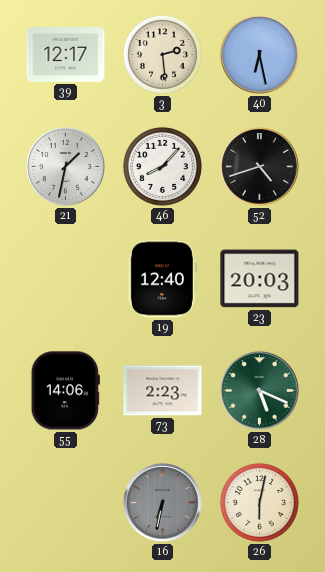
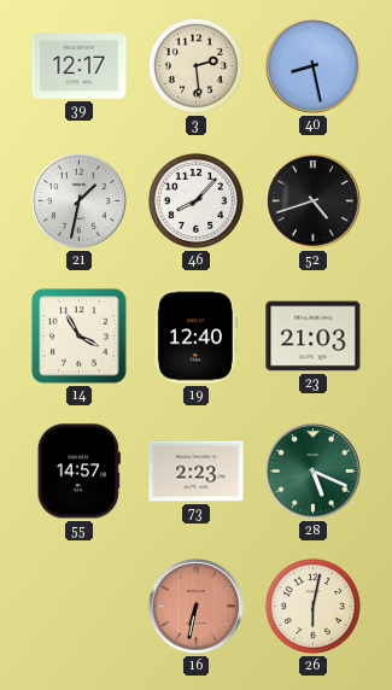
40: 6:28 -> 8:28
14: none -> 3:55
23: 20:03 -> 21:03
55: 14:06 -> 14:57
16 dial: grey -> salmon
